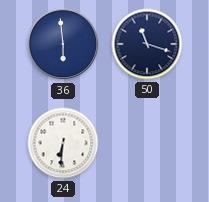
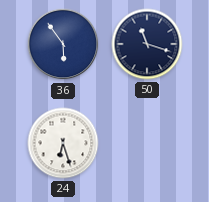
36: 5:59 -> 5:54
24: 6:31 -> 6:27
